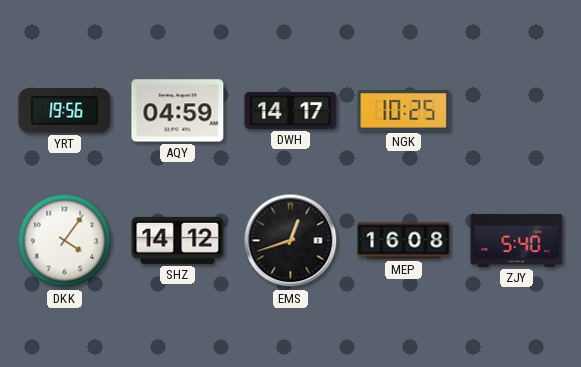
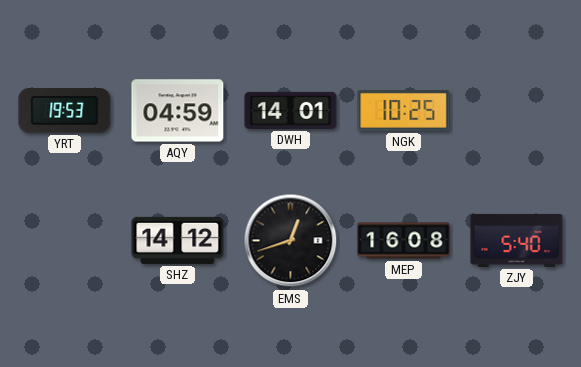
YRT: 19:56 -> 19:53
DWH: 14:17 -> 14:01
DKK: 4:06 -> none
